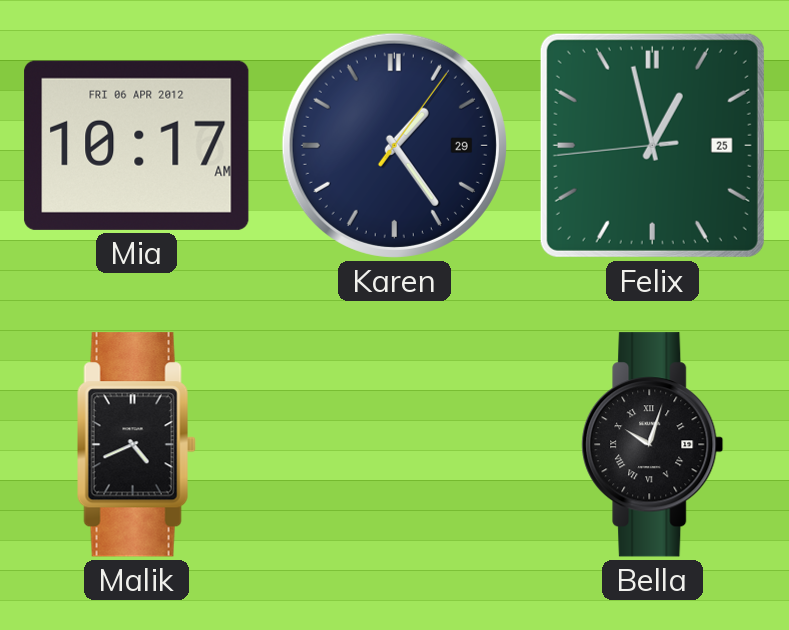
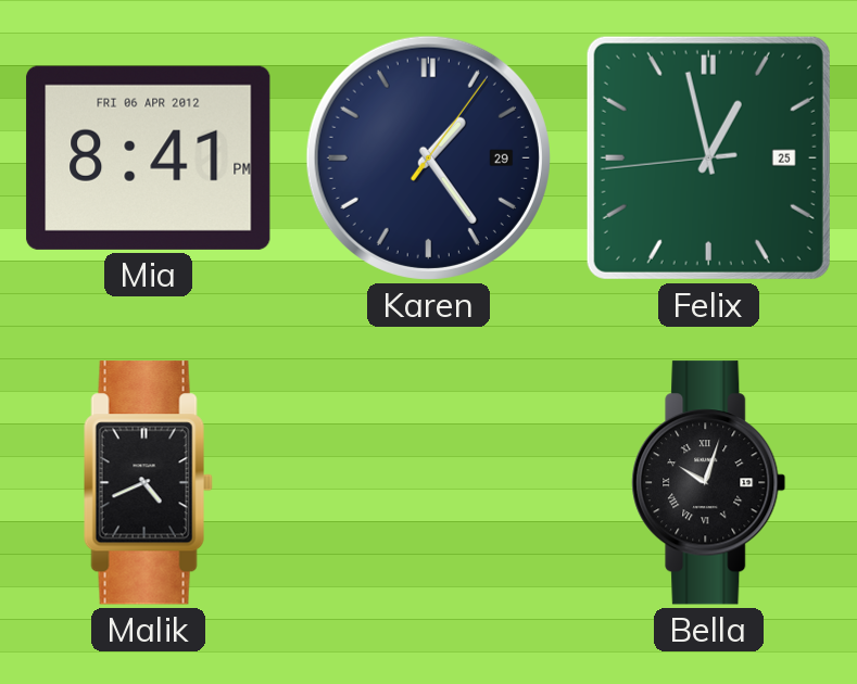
Mia: 10:17 -> 8:41
